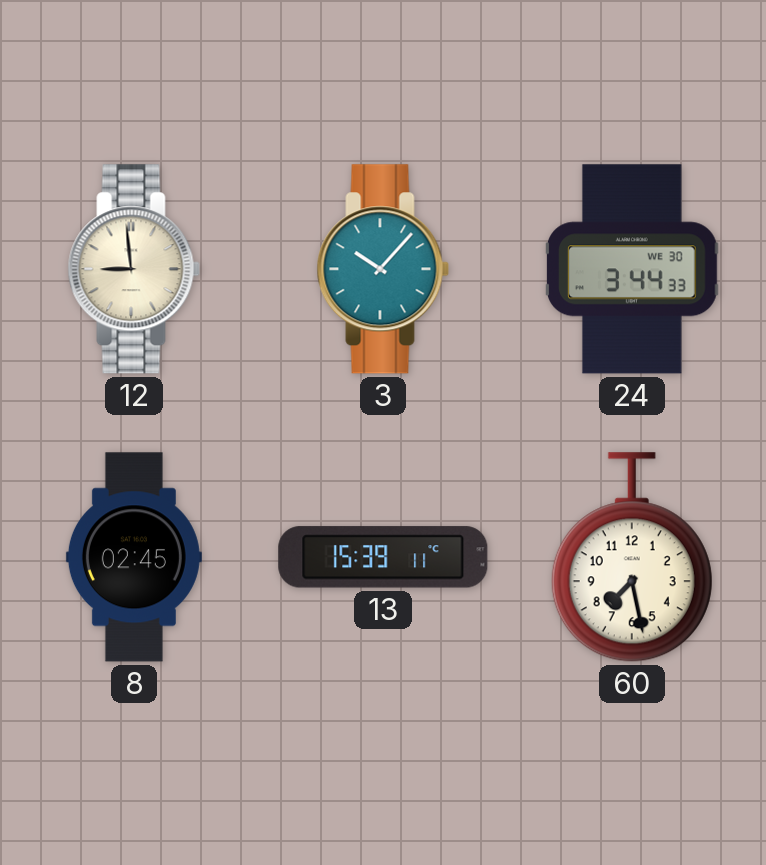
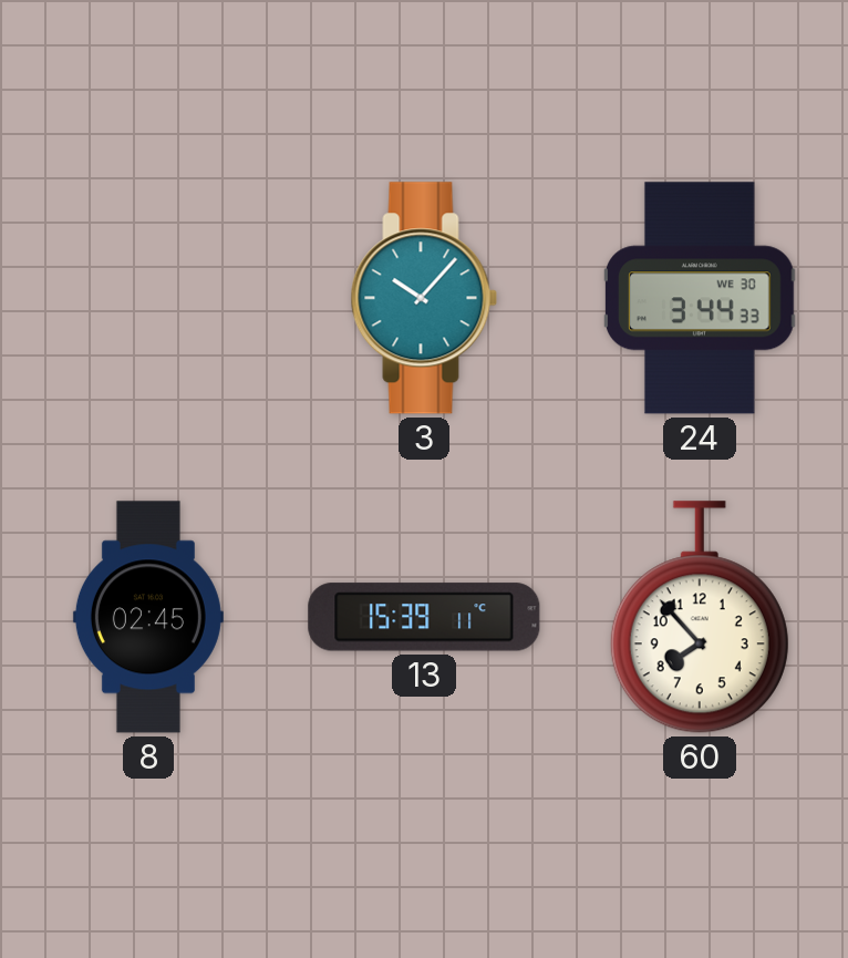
12: 8:59 -> none
60: 7:28 -> 7:53
